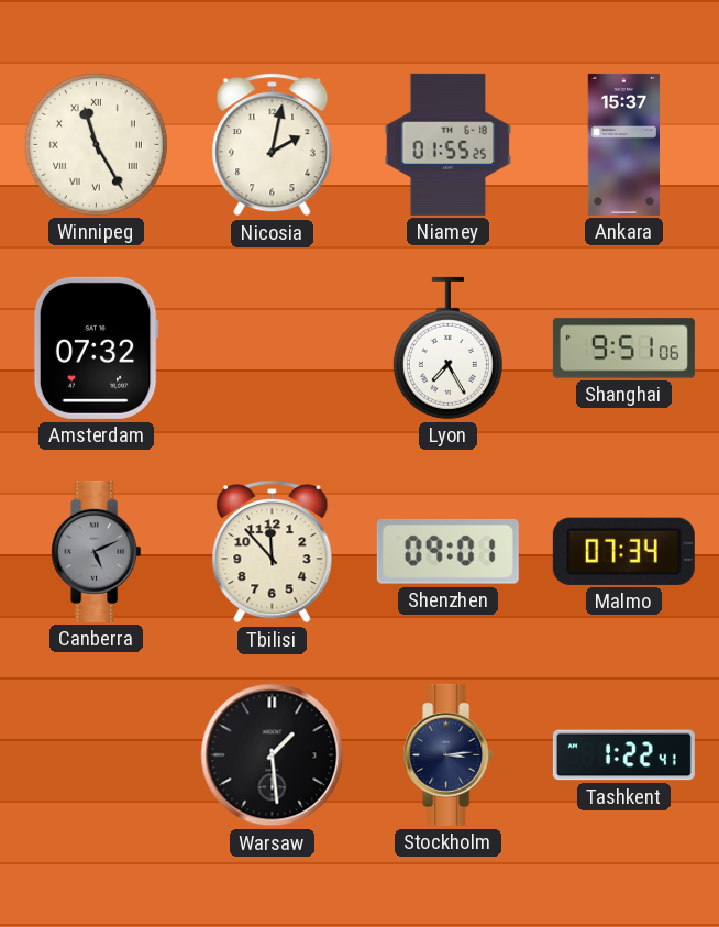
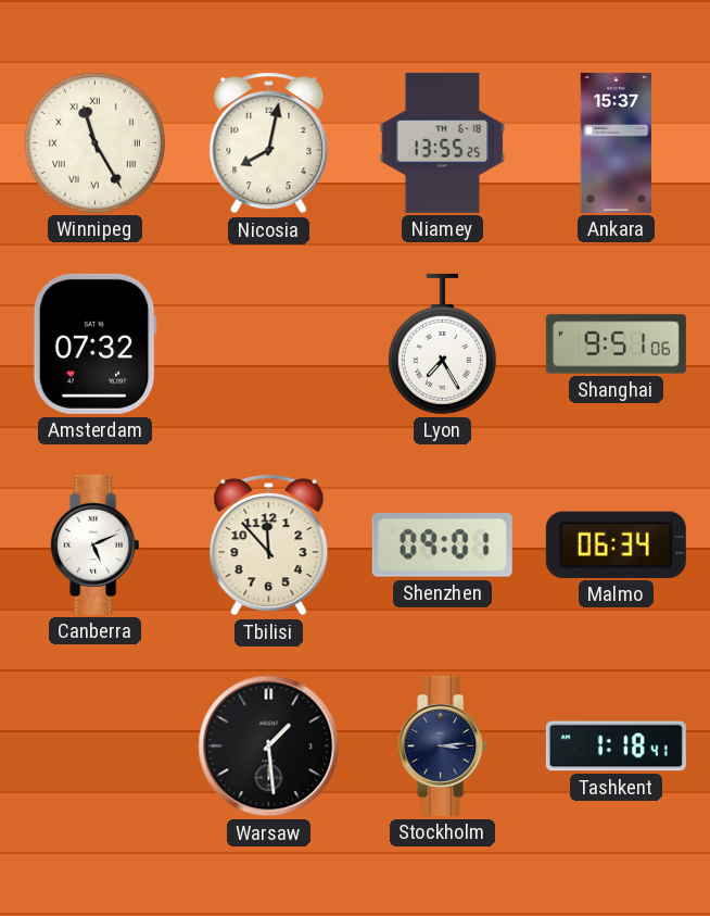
Nicosia: 2:02 -> 8:02
Niamey: 01:55 -> 13:55
Canberra dial: grey -> white
Malmo: 07:34 -> 06:34
Tashkent: 1:22 -> 1:18
